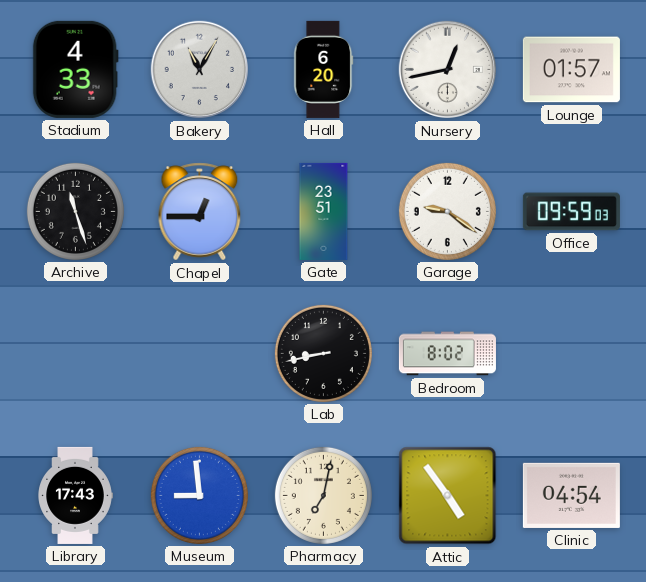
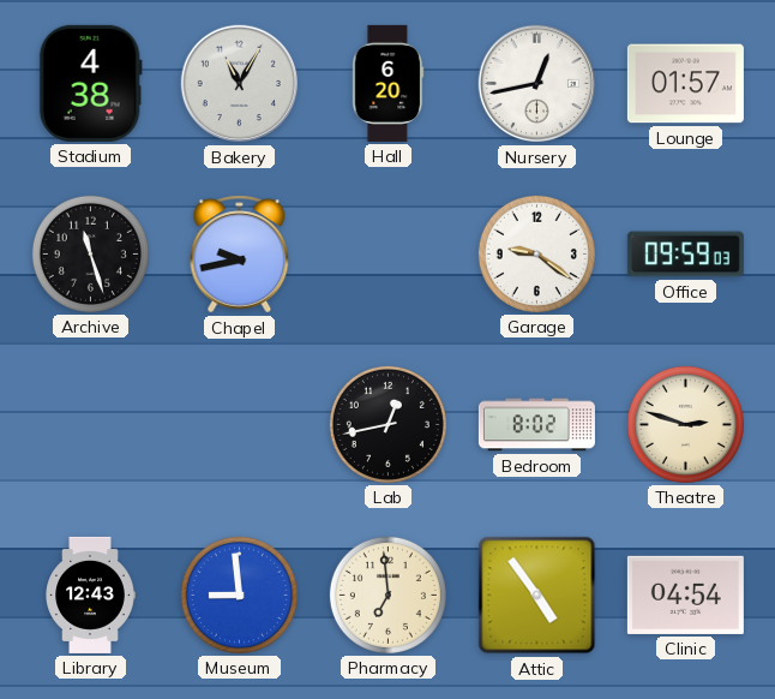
Stadium: 4:33 -> 4:38
Chapel: 12:45 -> 9:43
Gate: 23:51 -> none
Lab: 8:43 -> 12:43
Theatre: none -> 2:48
Library: 17:43 -> 12:43
Pharmacy: 7:02 -> 6:59
